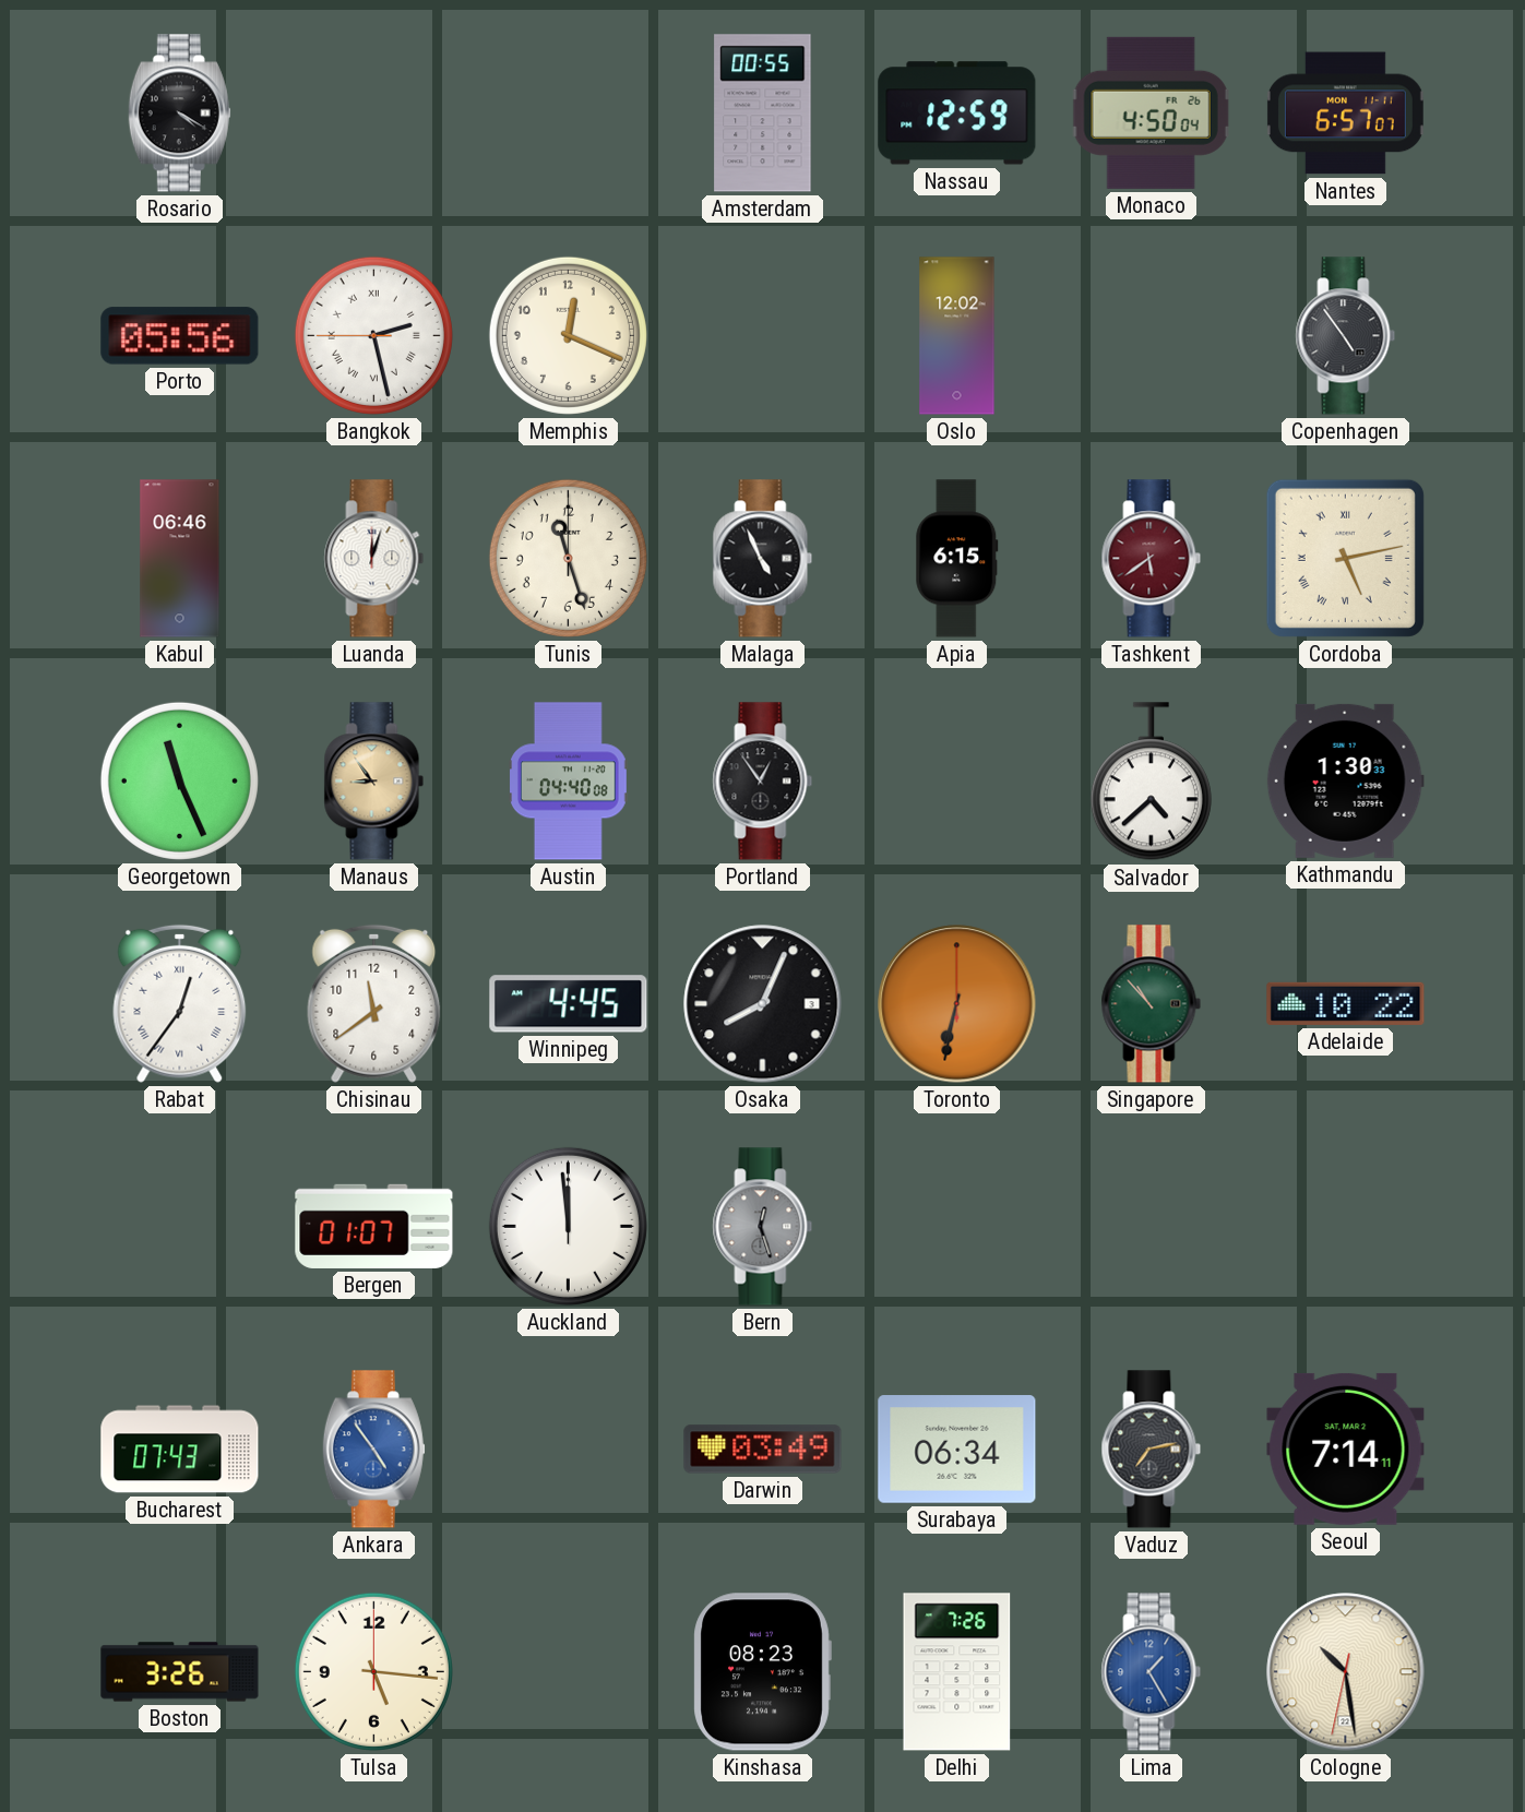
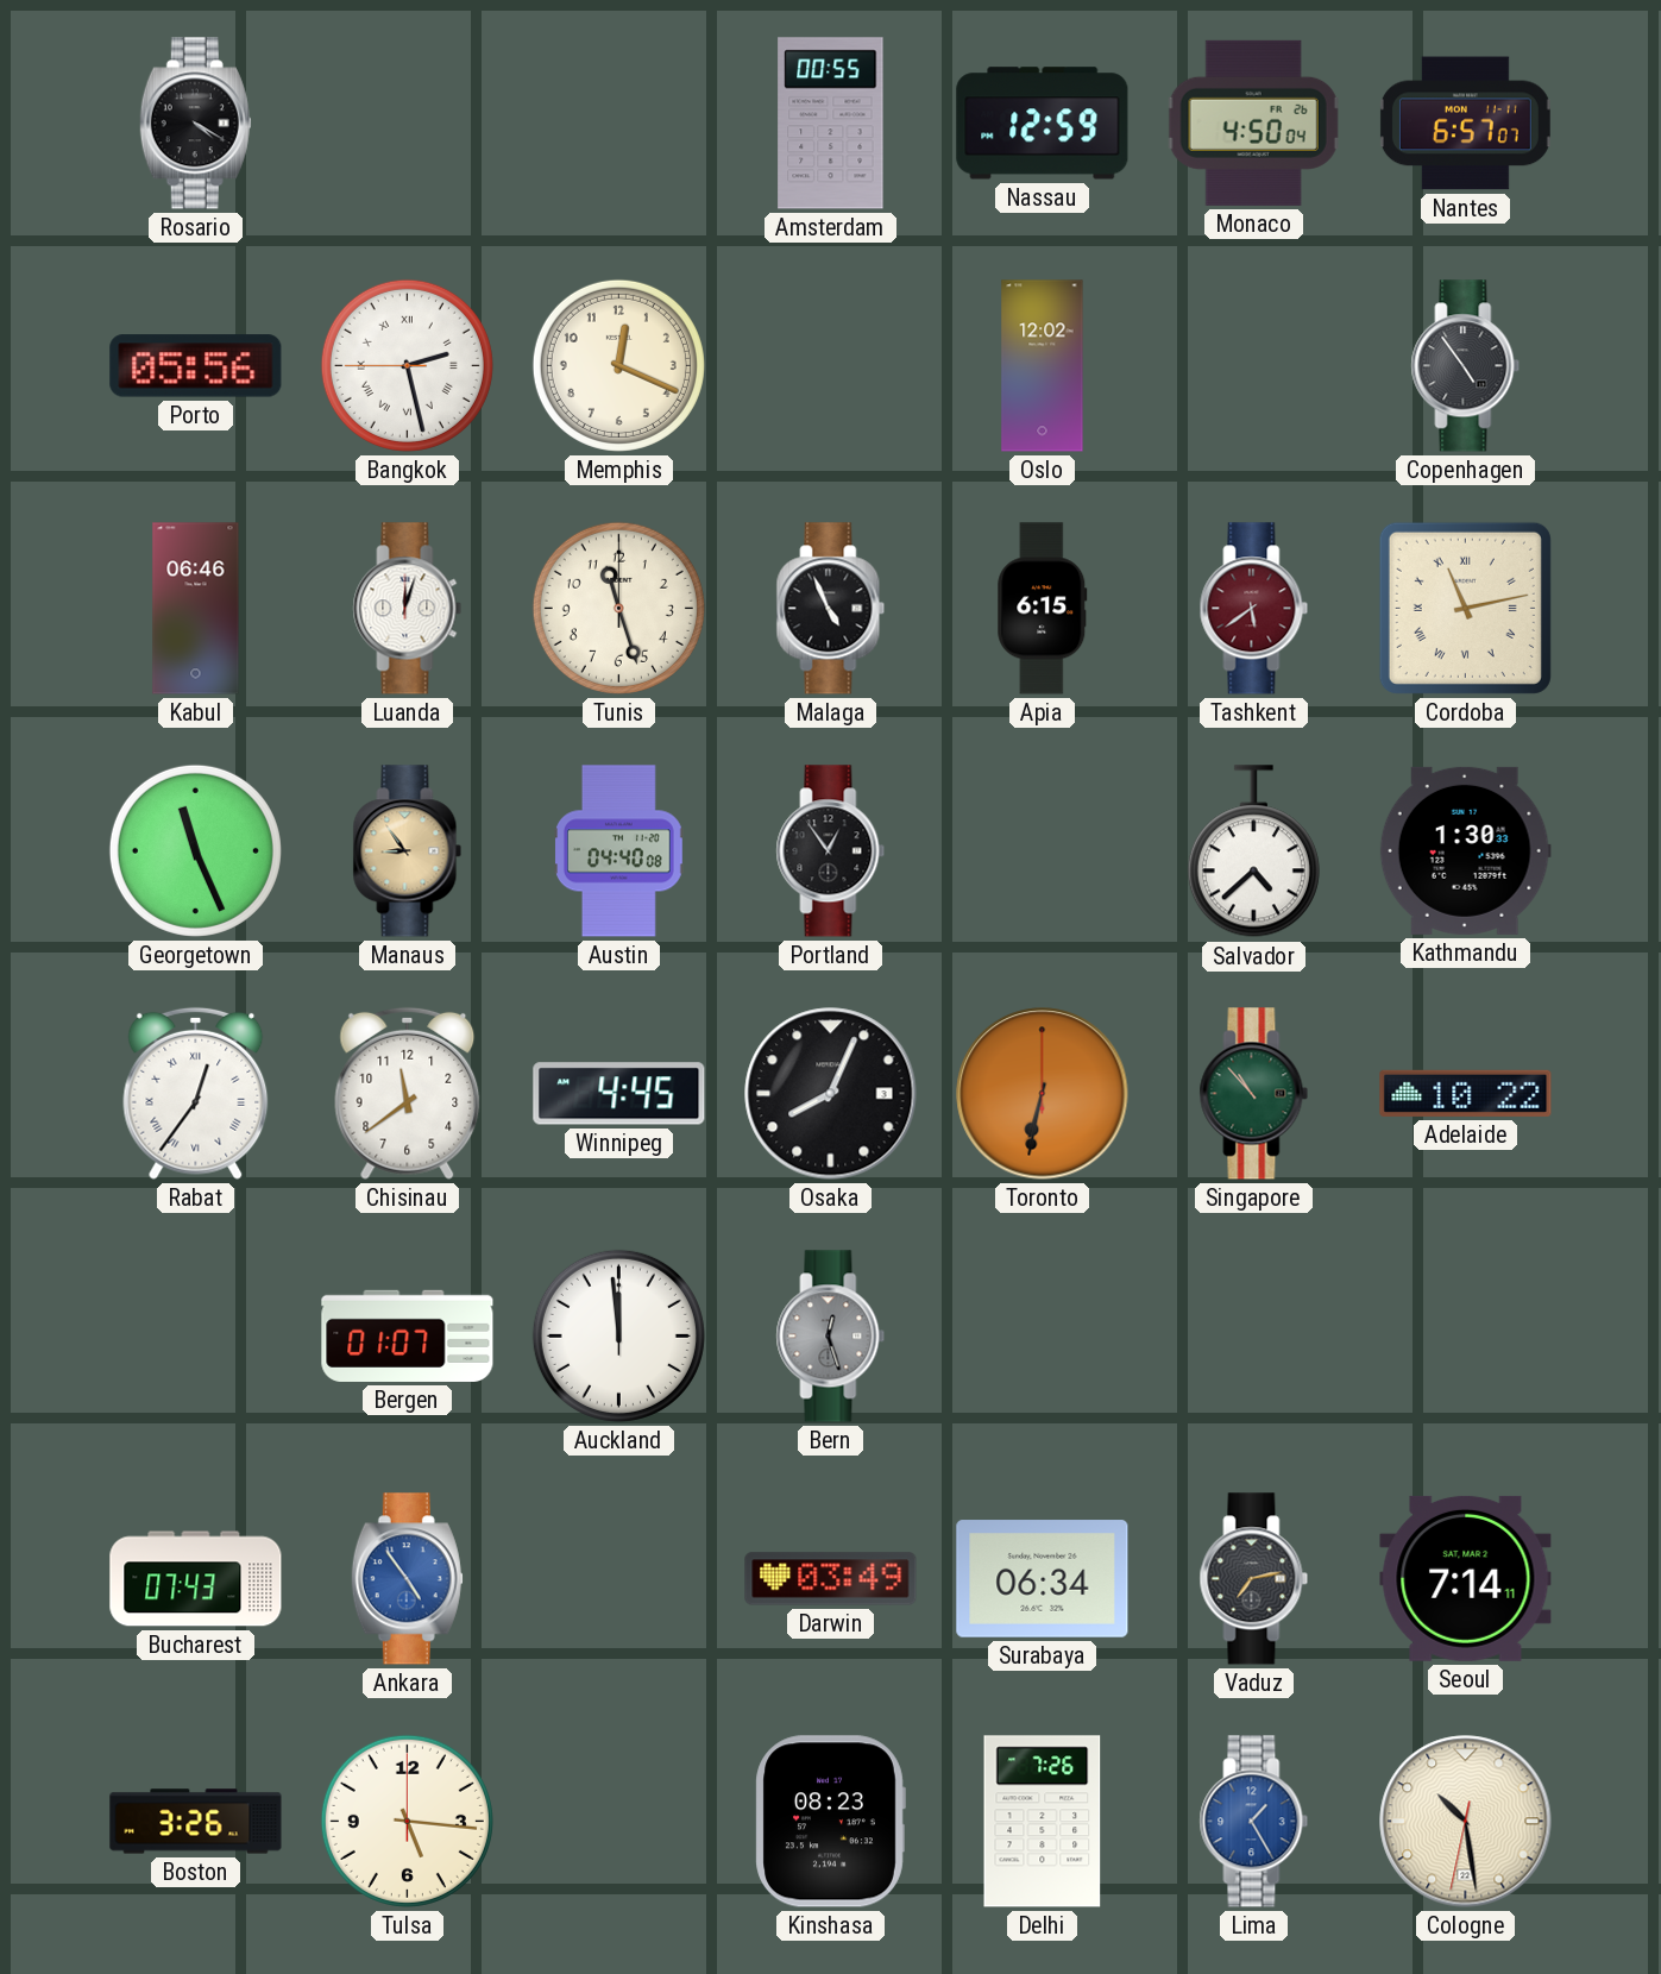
Cordoba: 5:13 -> 11:13
